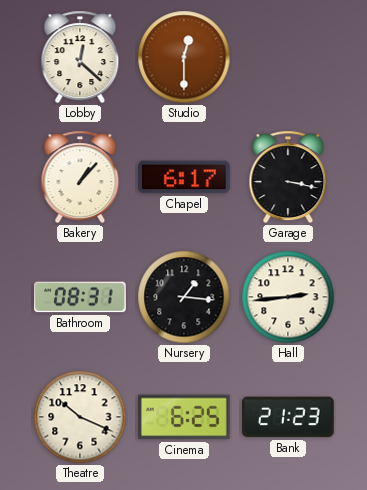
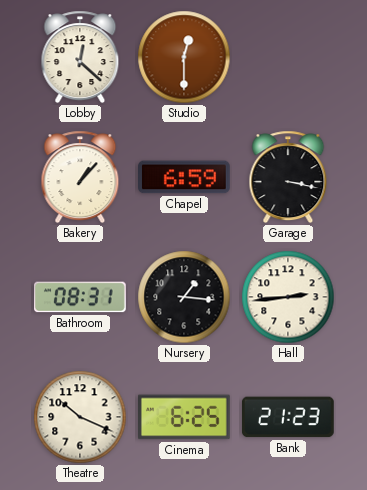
Chapel: 6:17 -> 6:59
